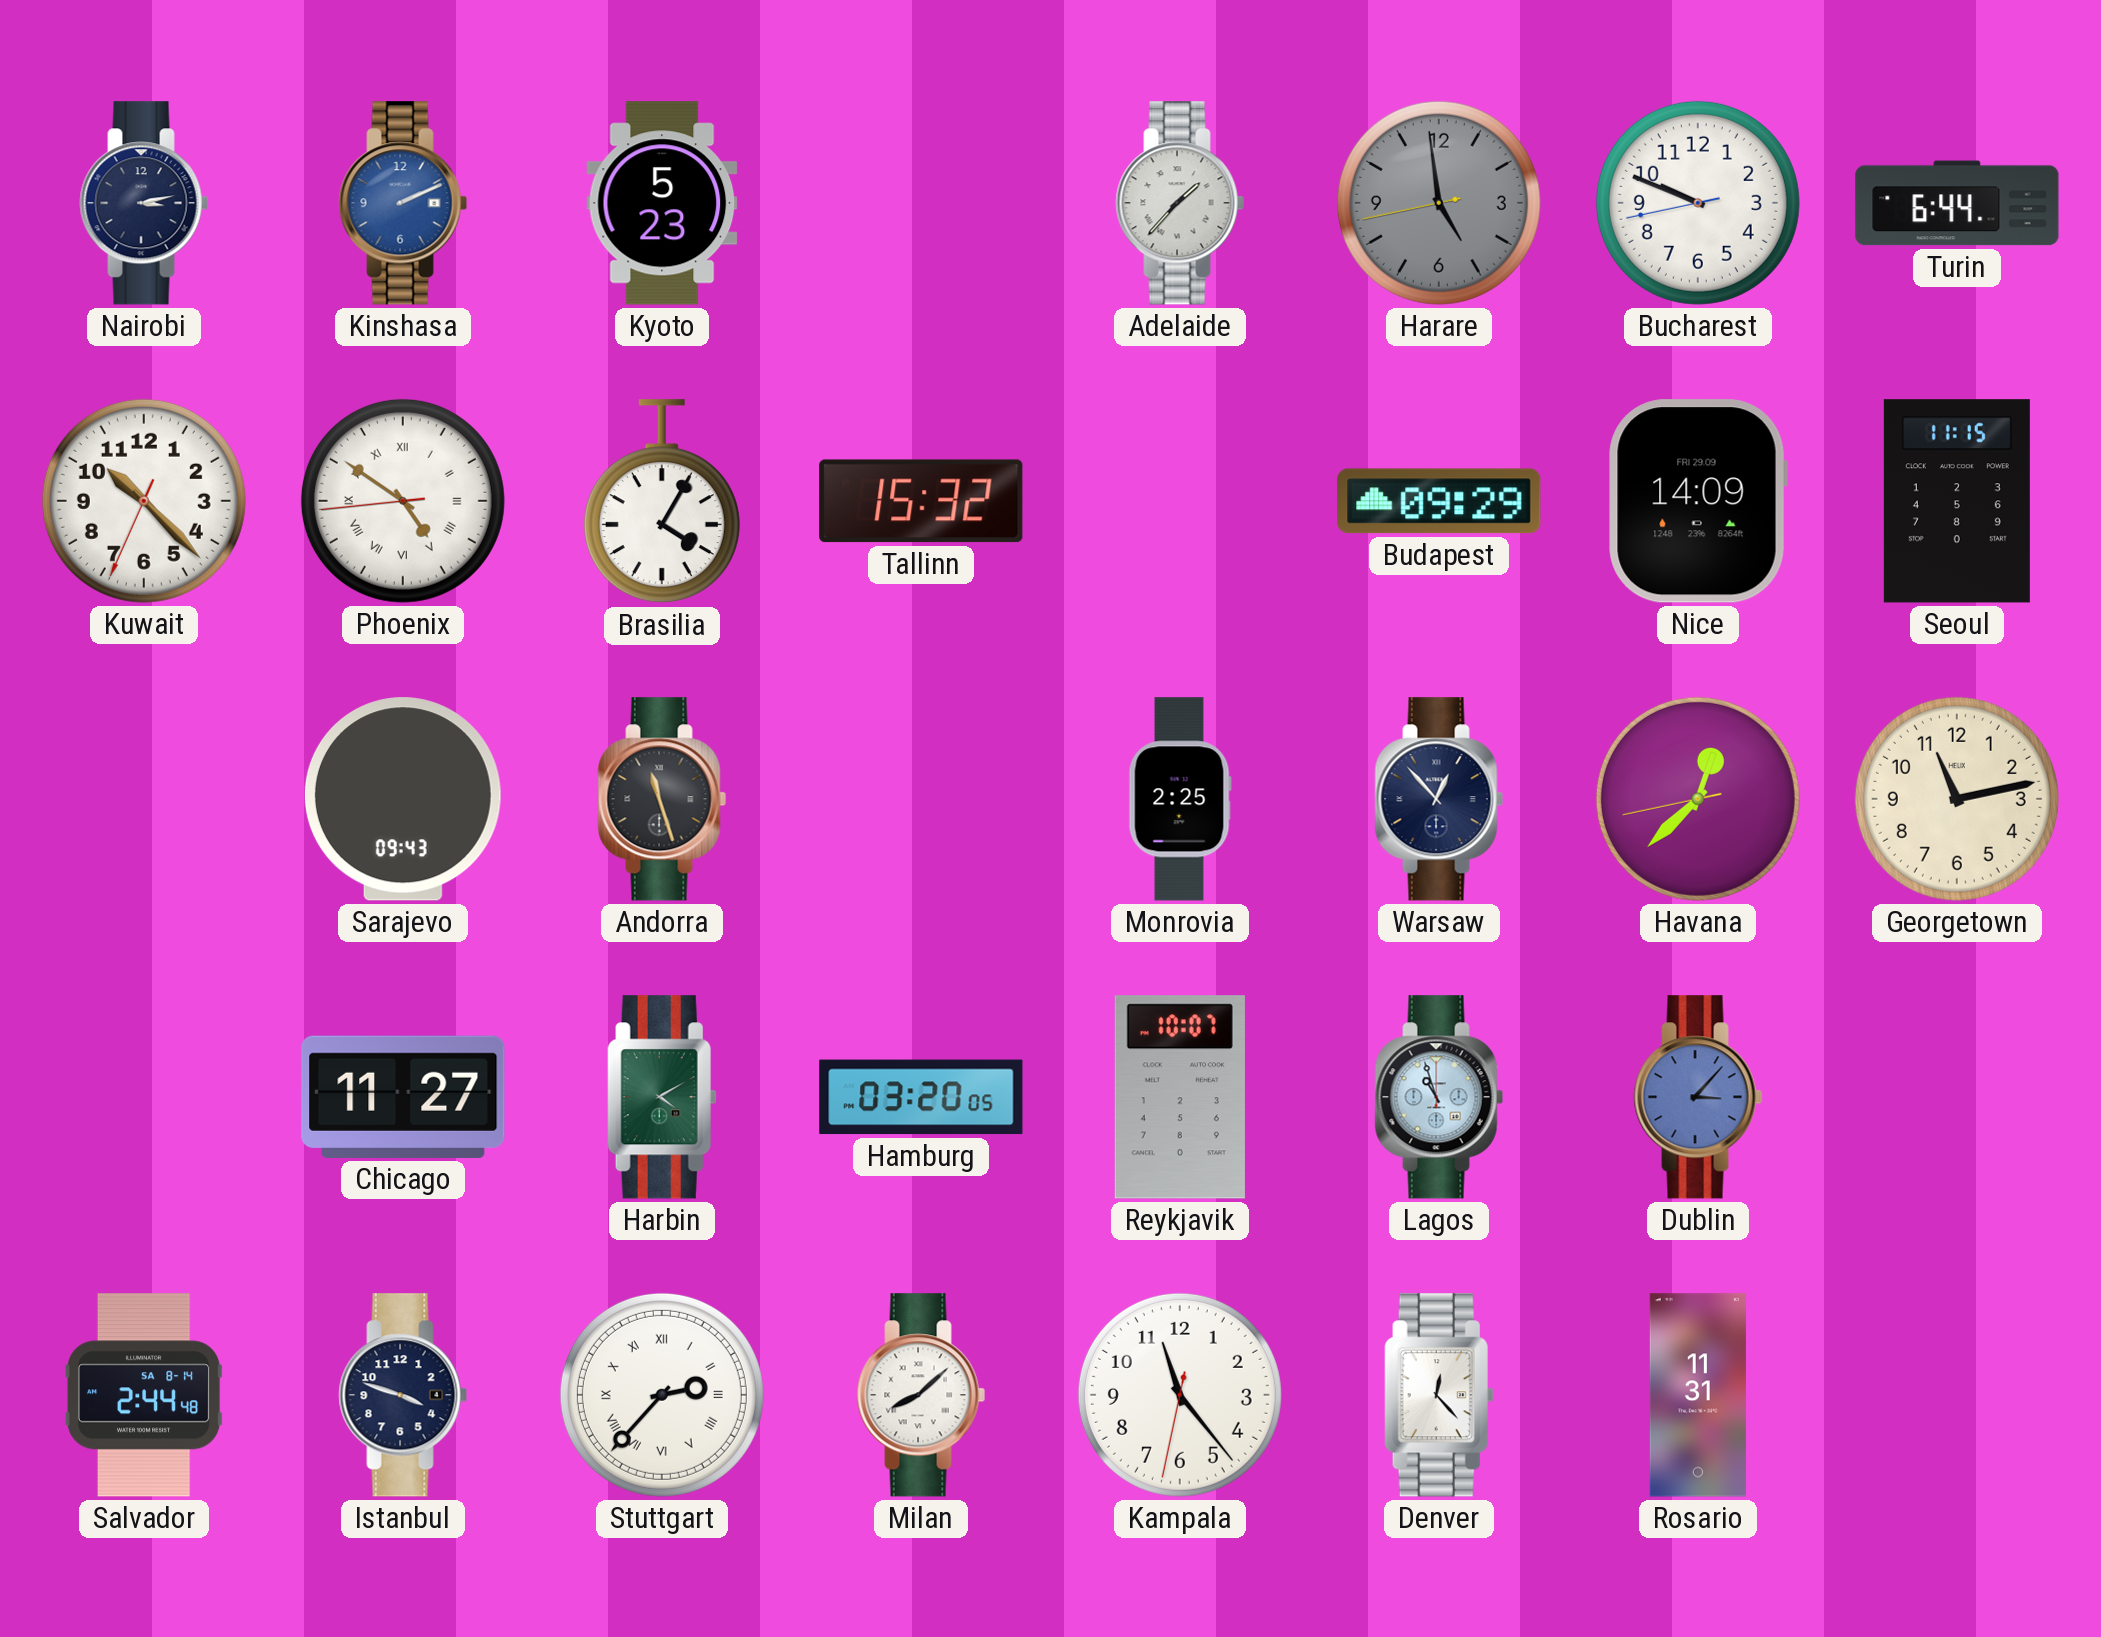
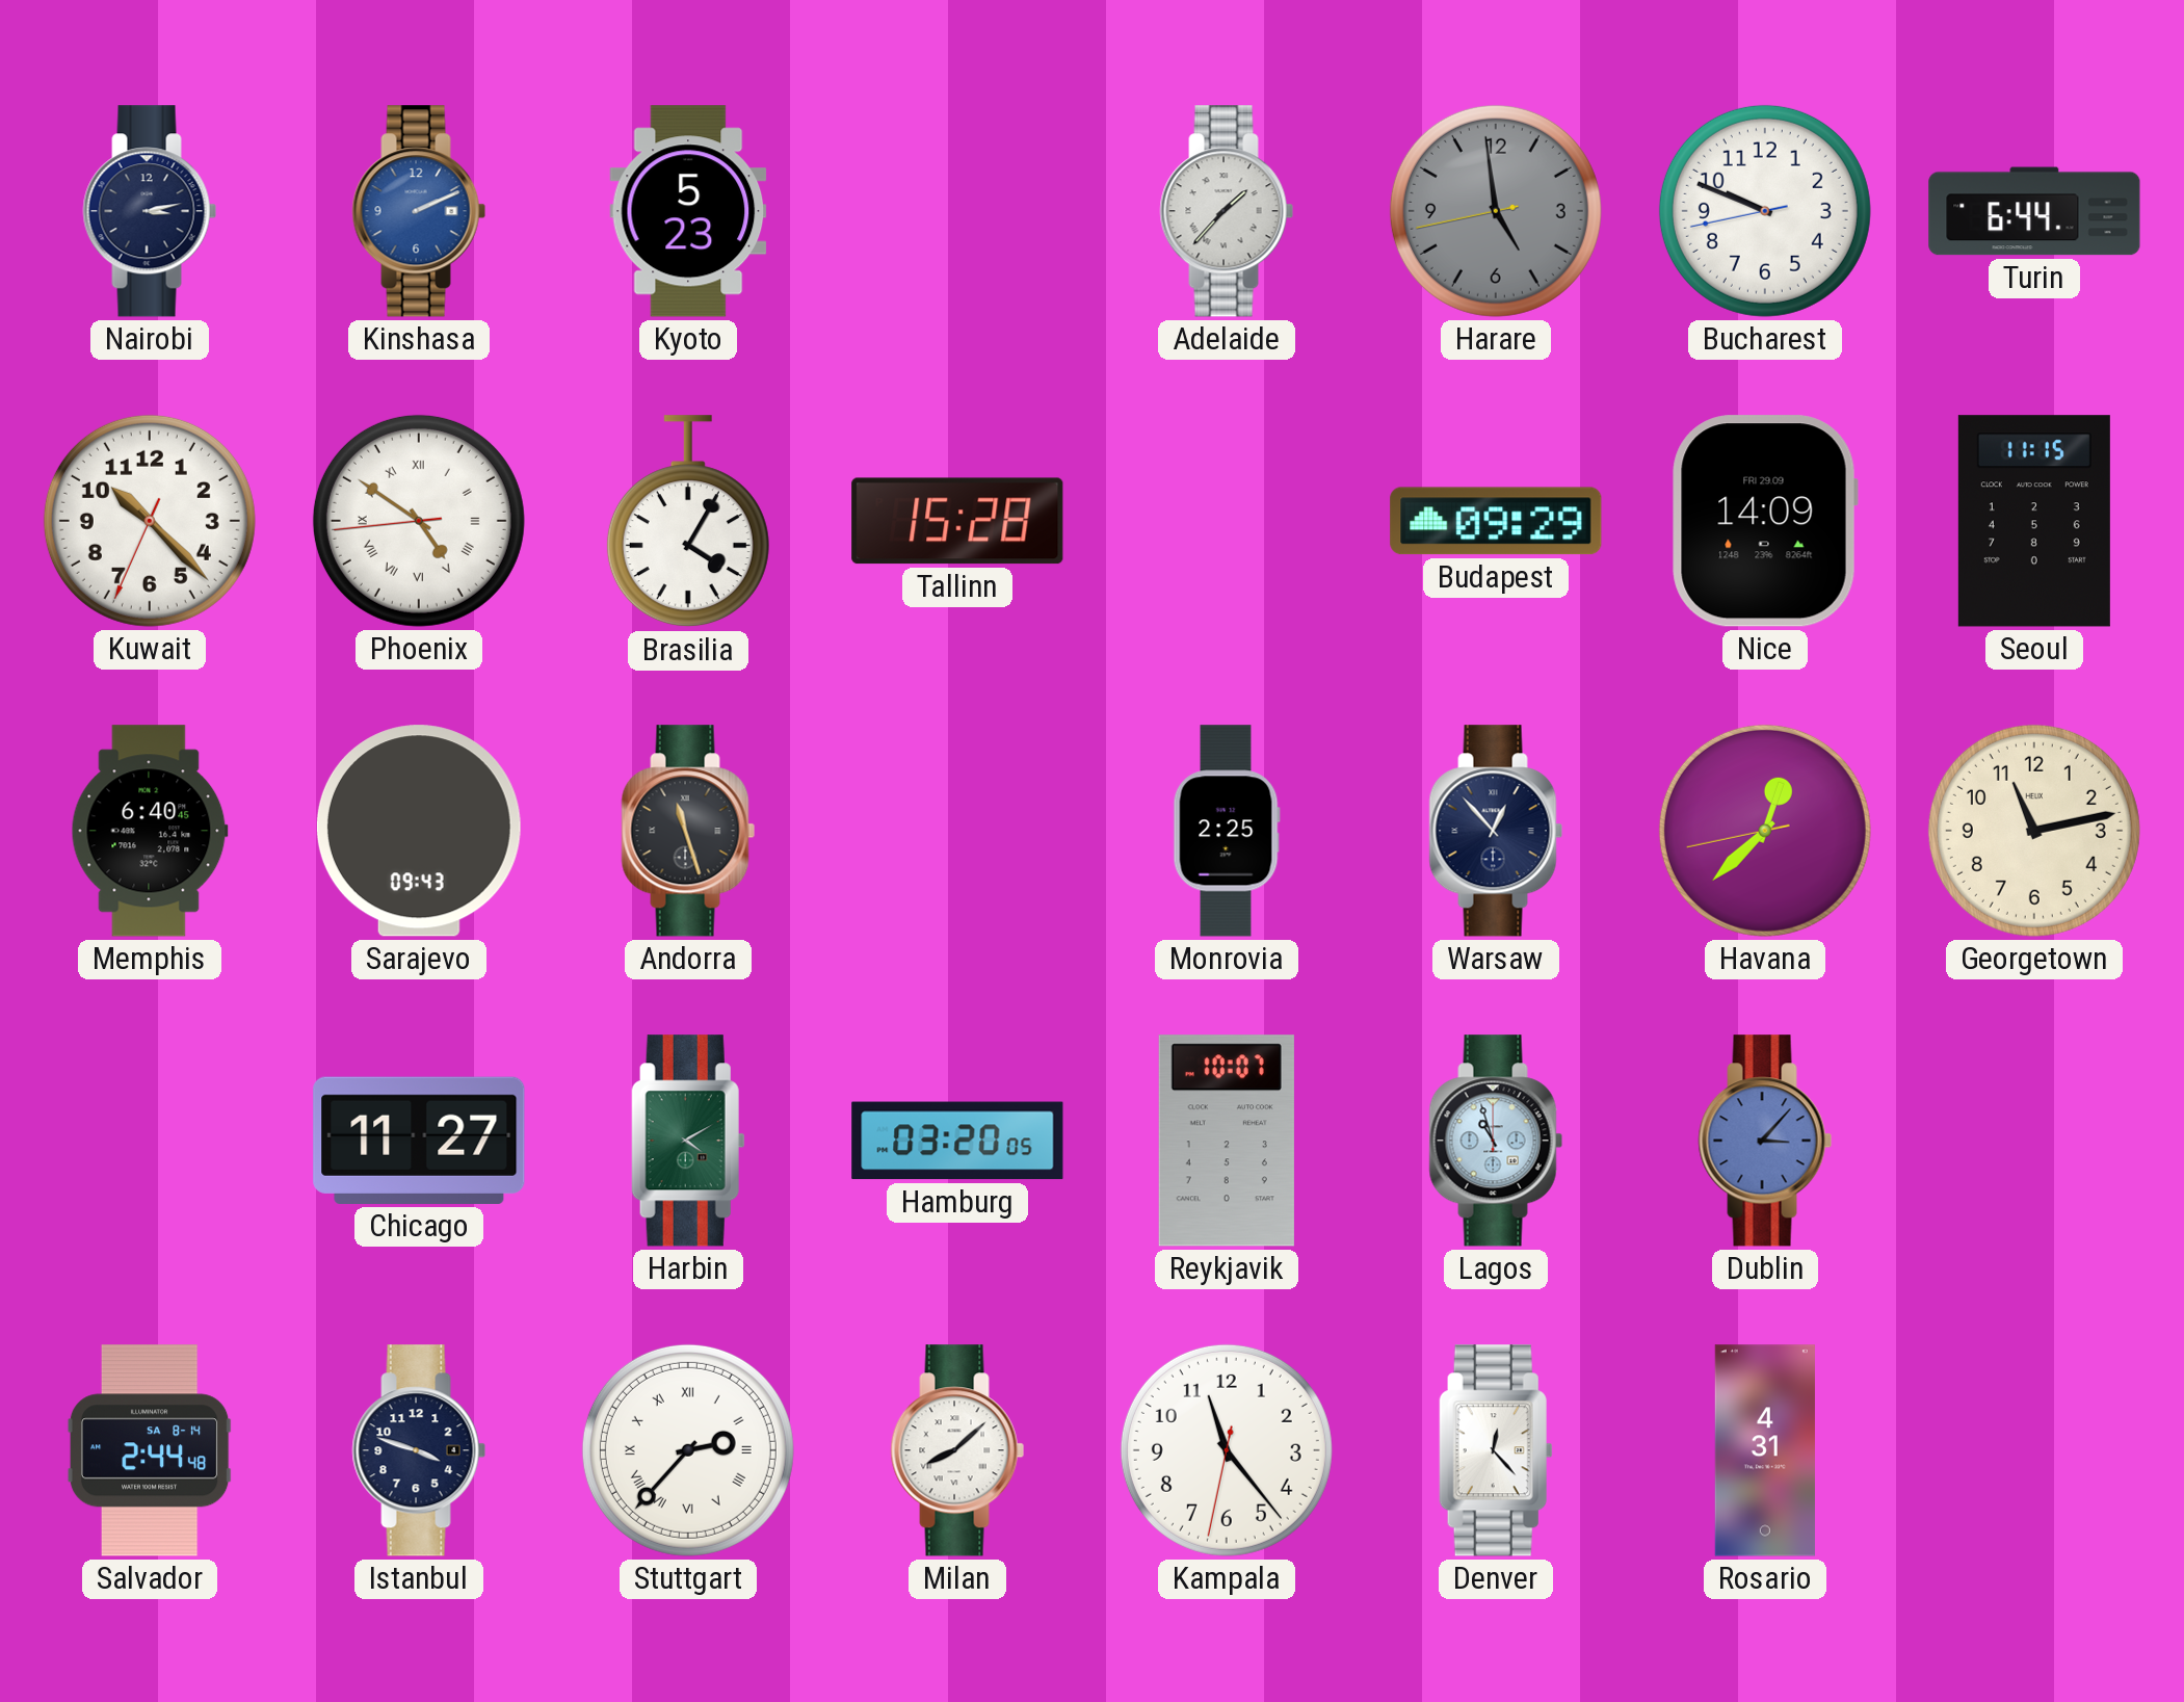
Tallinn: 15:32 -> 15:28
Memphis: none -> 6:40
Rosario: 11:31 -> 4:31
